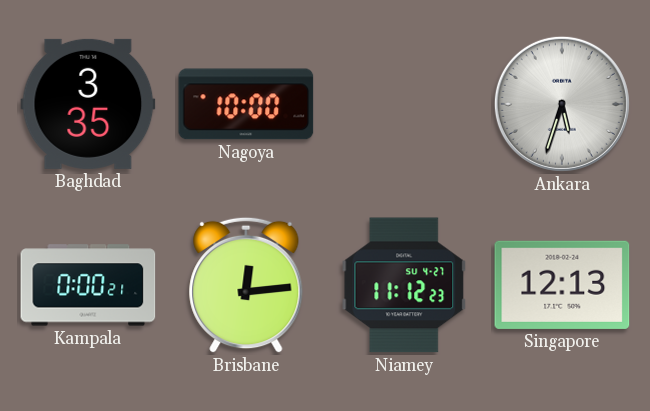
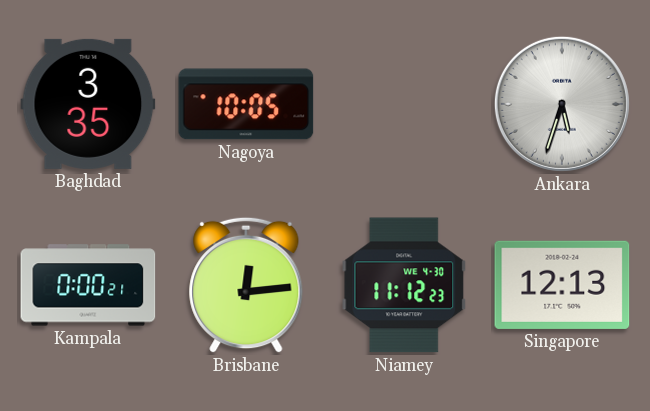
Nagoya: 10:00 -> 10:05
Niamey date: SU 4-27 -> WE 4-30
